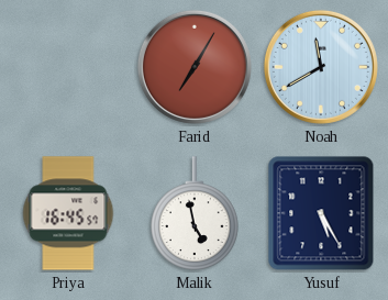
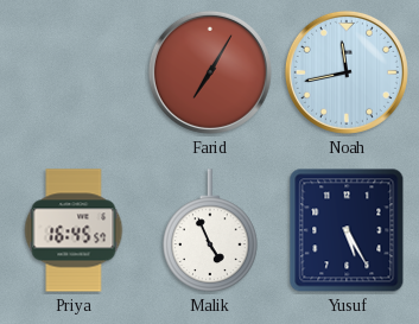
Noah: 11:40 -> 11:43
Malik: 4:58 -> 4:56
